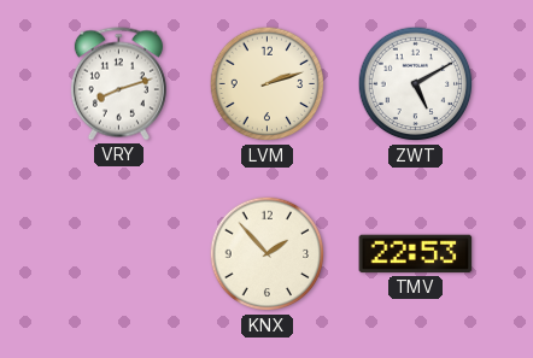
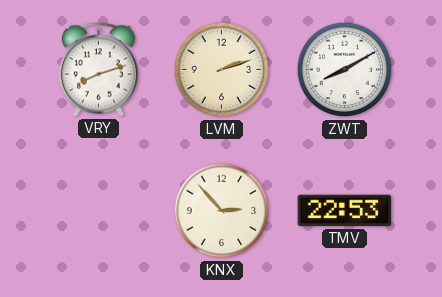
ZWT: 5:10 -> 8:10
KNX: 1:53 -> 2:53
